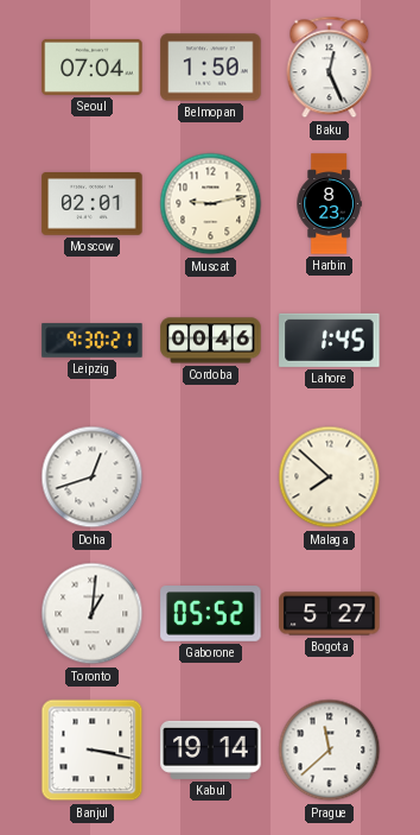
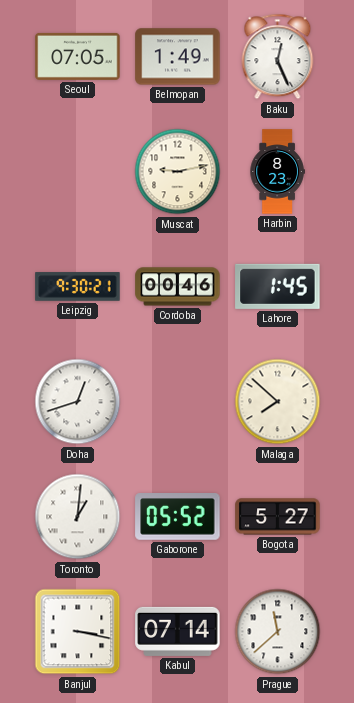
Seoul: 07:04 -> 07:05
Belmopan: 1:50 -> 1:49
Moscow: 02:01 -> none
Kabul: 19:14 -> 07:14
